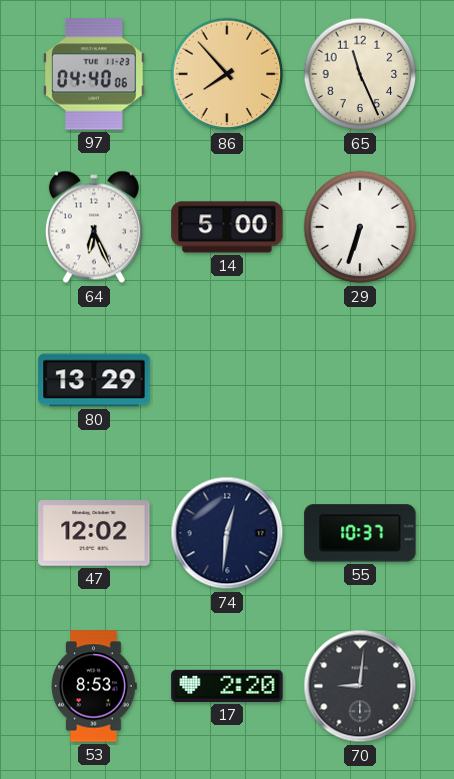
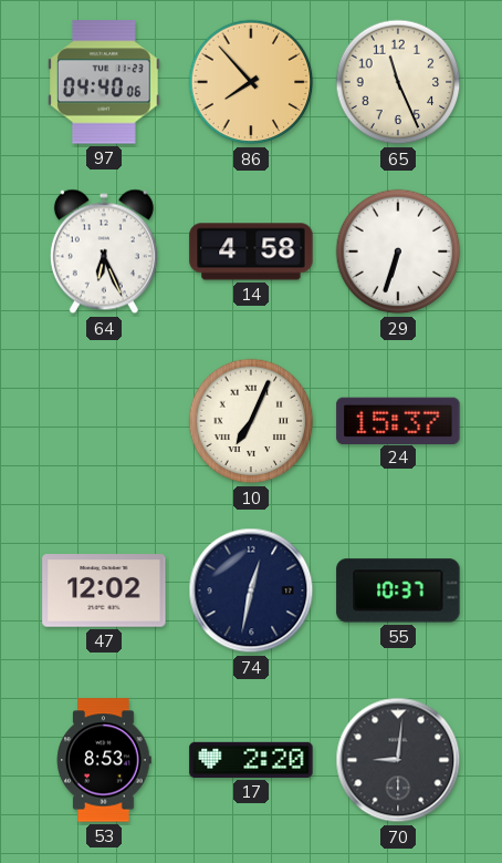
14: 5:00 -> 4:58
80: 13:29 -> none
10: none -> 7:04
24: none -> 15:37
74: 12:31 -> 12:32
